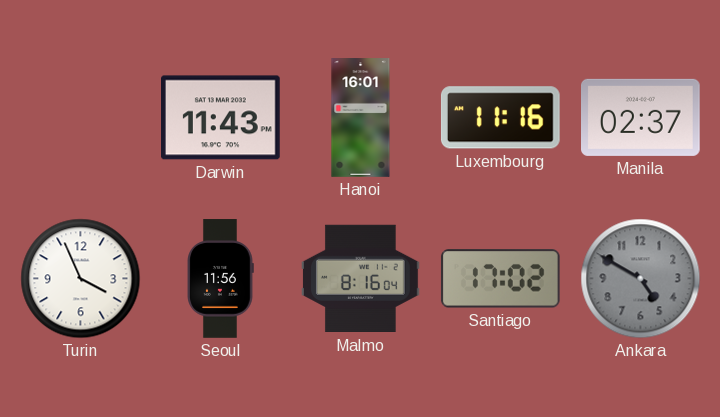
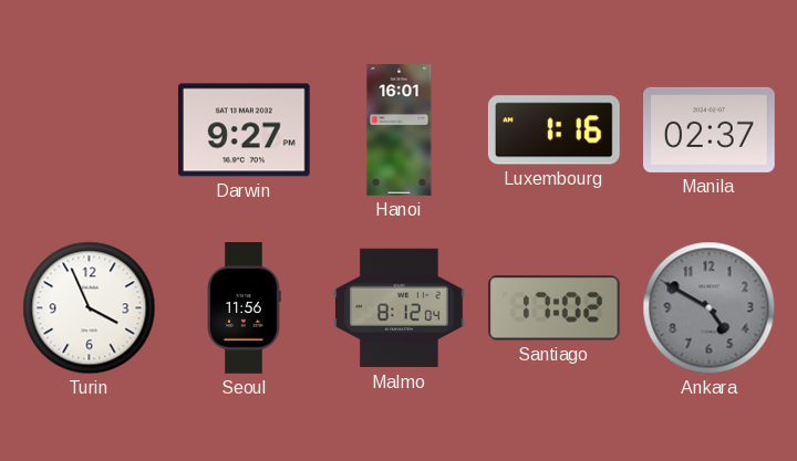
Darwin: 11:43 -> 9:27
Luxembourg: 11:16 -> 1:16
Malmo: 8:16 -> 8:12
